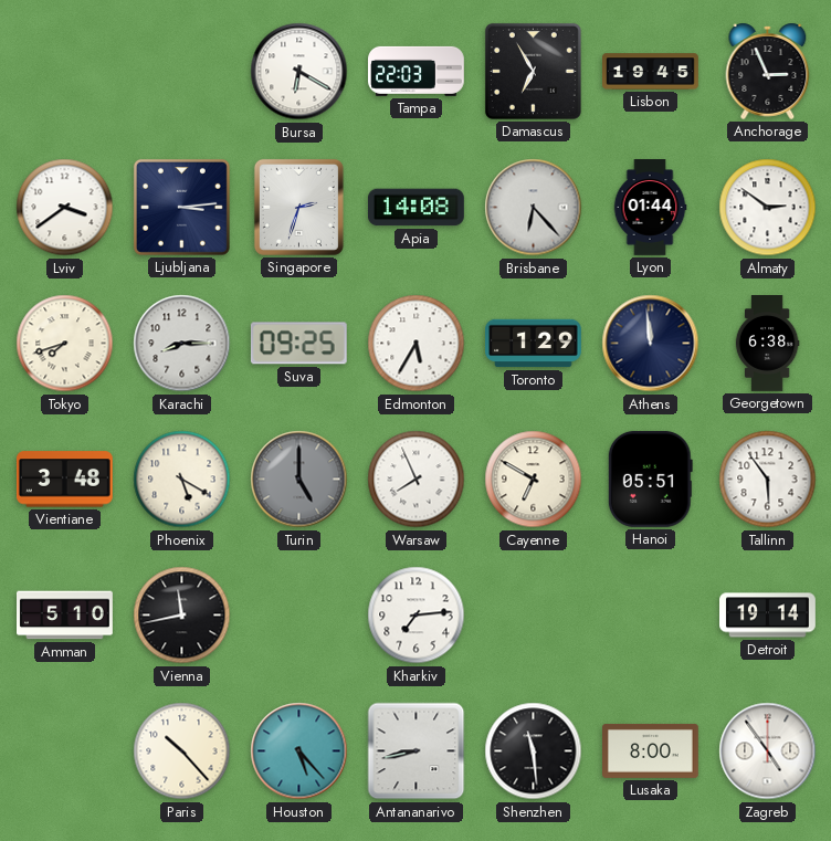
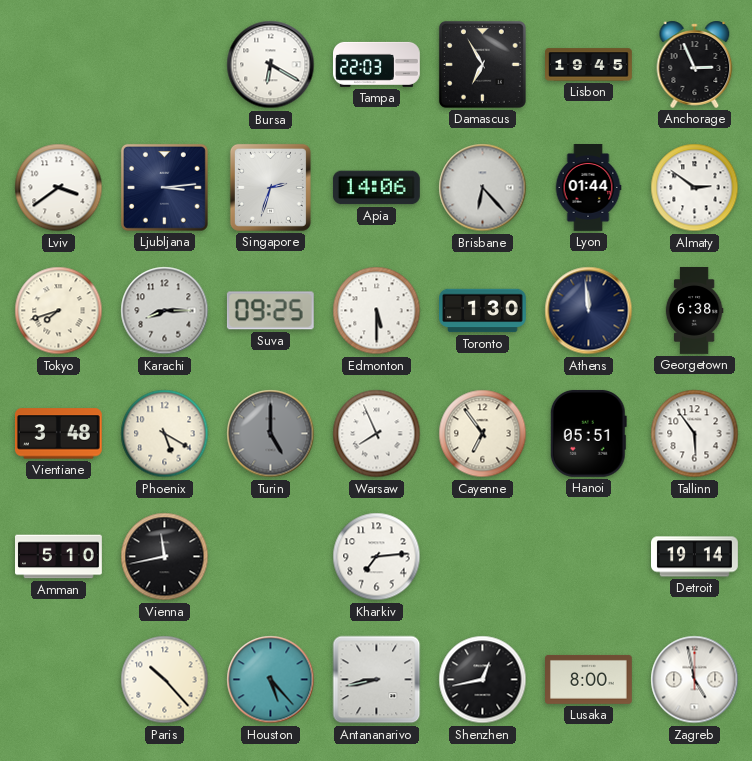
Apia: 14:08 -> 14:06
Edmonton: 5:35 -> 5:30
Toronto: 1:29 -> 1:30
Cayenne: 6:50 -> 6:54
Shenzhen: 11:29 -> 12:43
Zagreb: 4:54 -> 4:58
